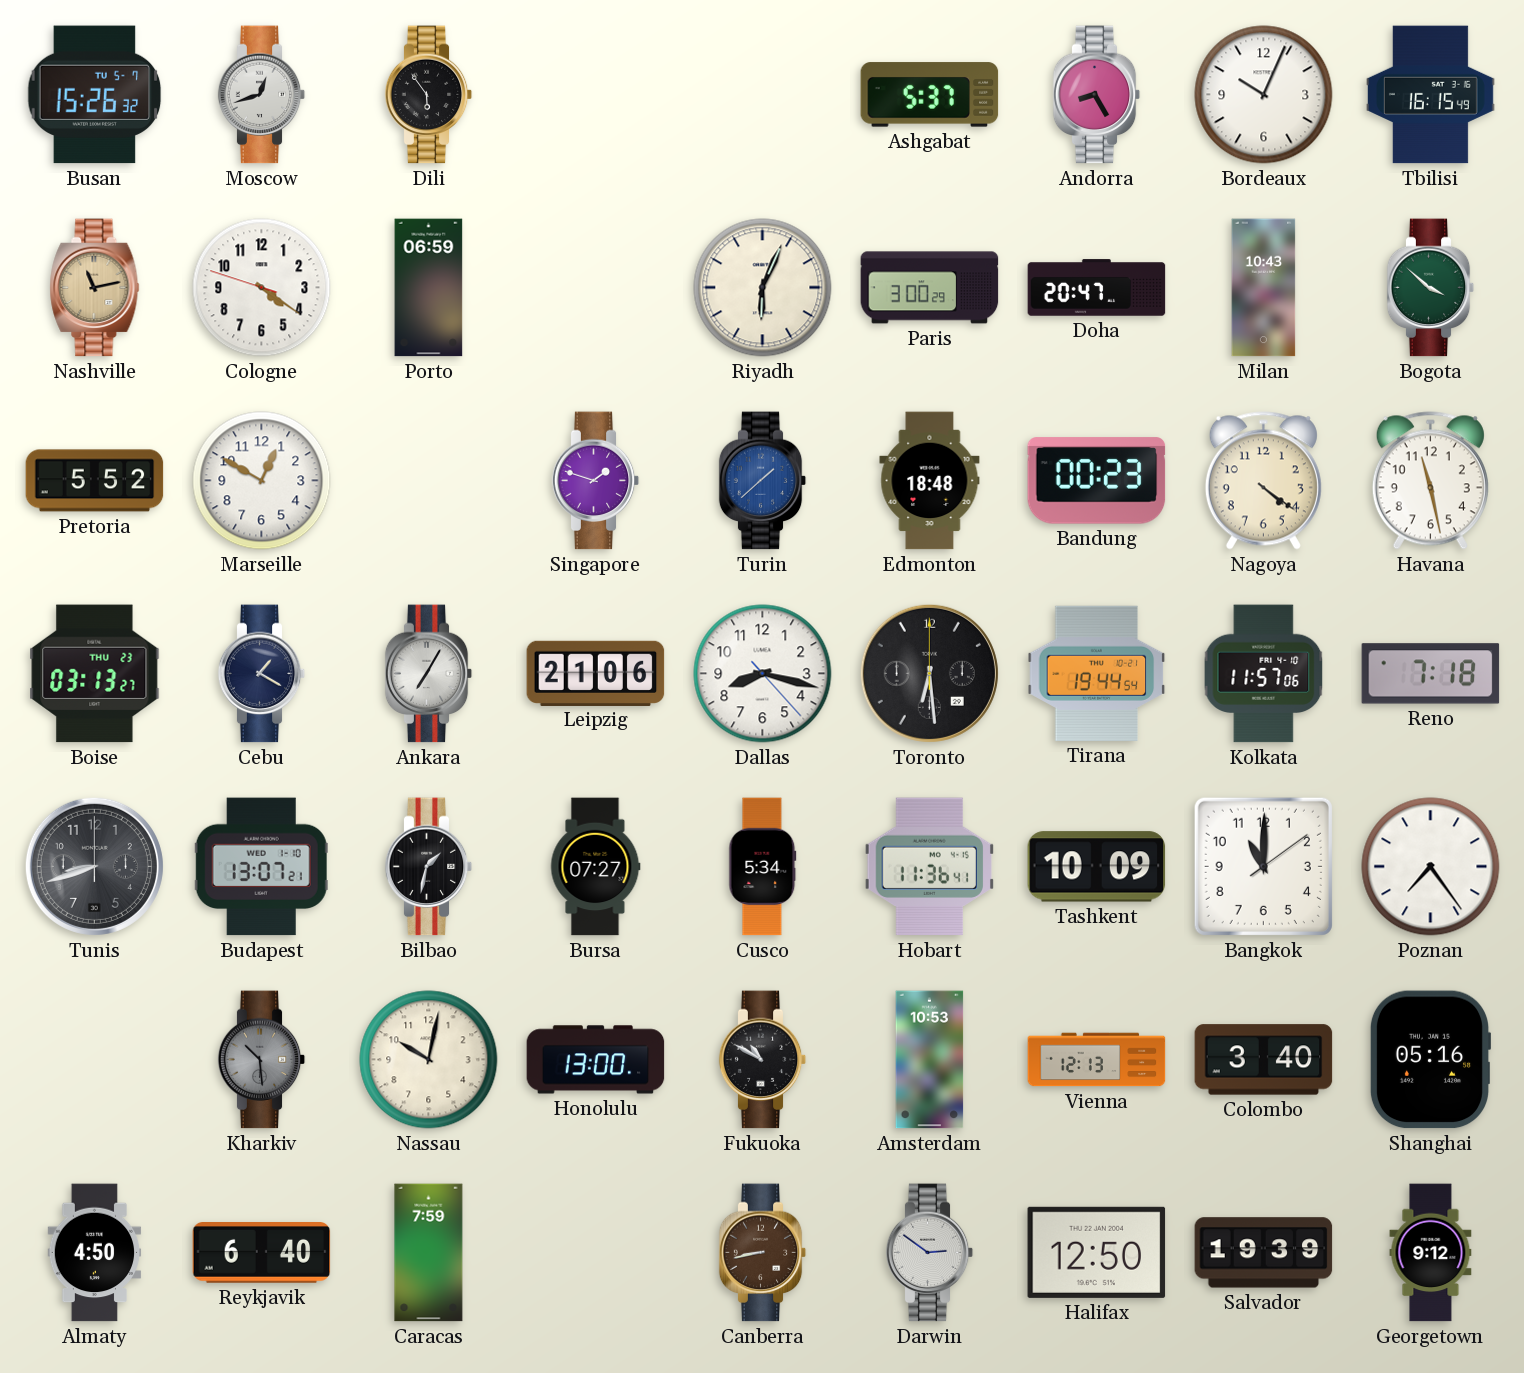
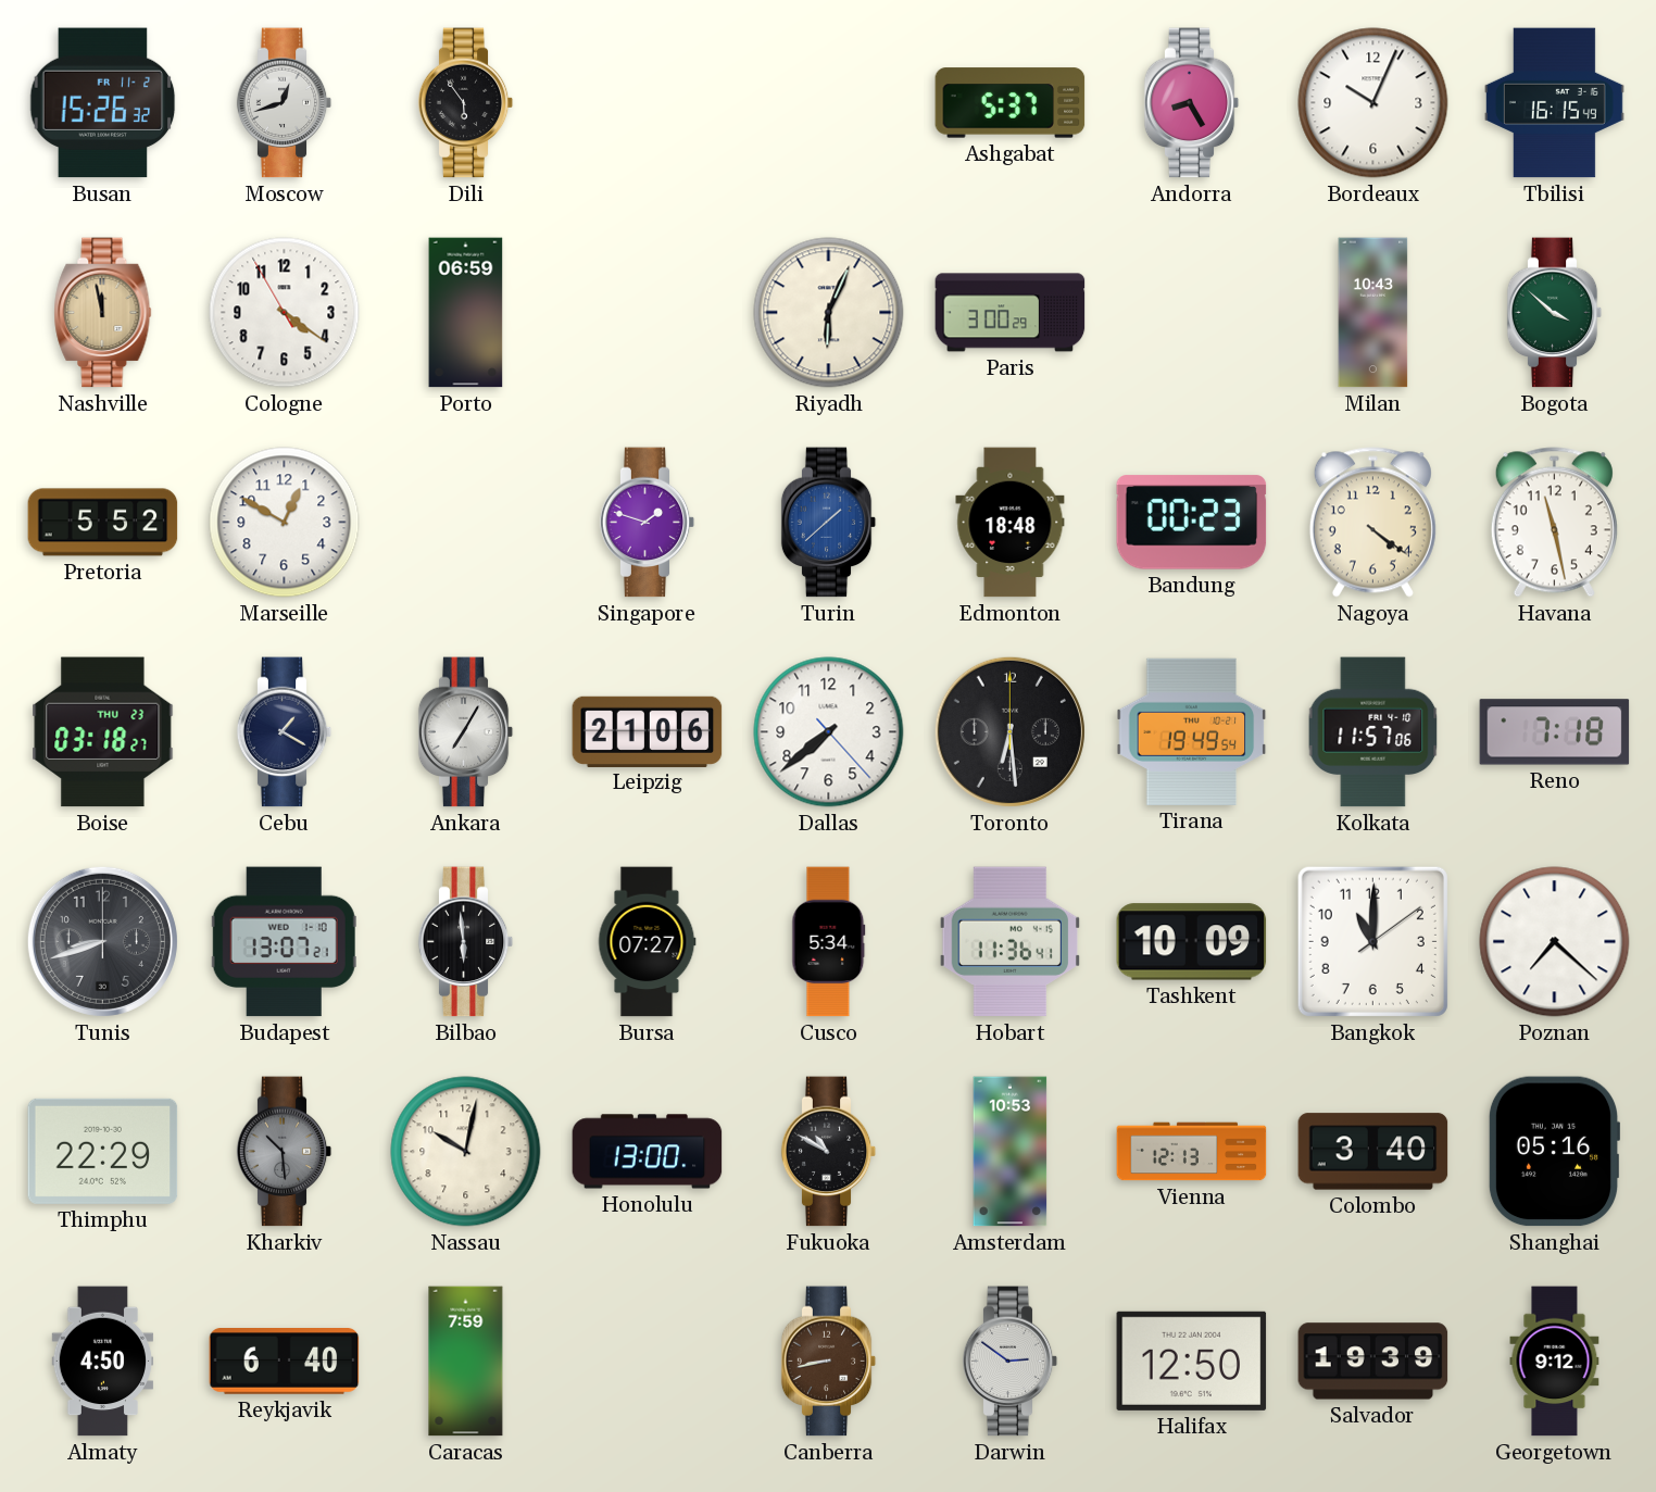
Busan date: TU 5-7 -> FR 11-2
Nashville: 11:13 -> 11:58
Cologne: 4:20:48 -> 4:20:55
Doha: 20:47 -> none
Boise: 03:13 -> 03:18
Dallas: 8:17 -> 7:38
Tirana: 19:44 -> 19:49
Bilbao: 1:32 -> 5:59
Poznan: 7:24 -> 7:22
Thimphu: none -> 22:29
